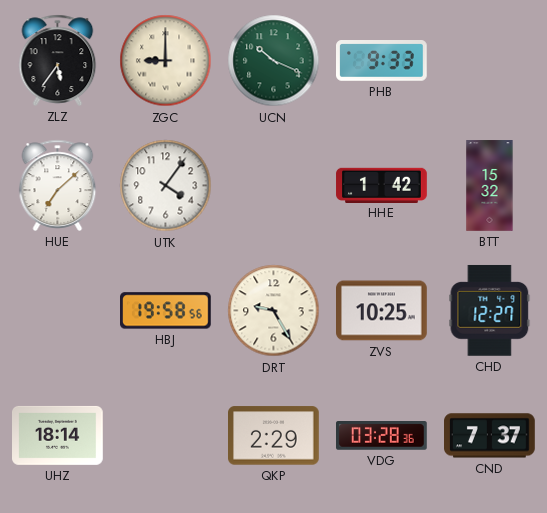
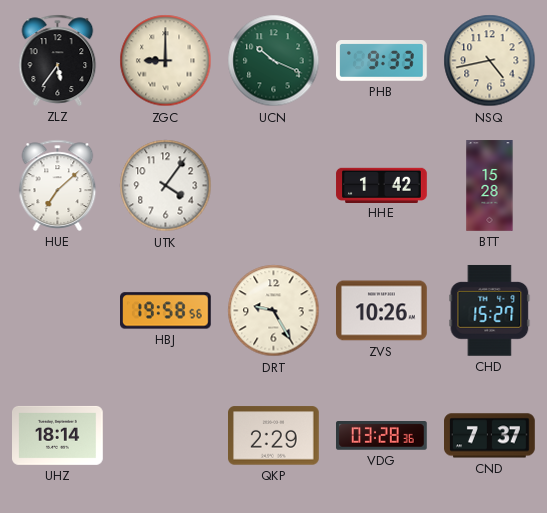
NSQ: none -> 4:43
BTT: 15:32 -> 15:28
ZVS: 10:25 -> 10:26
CHD: 12:27 -> 15:27
